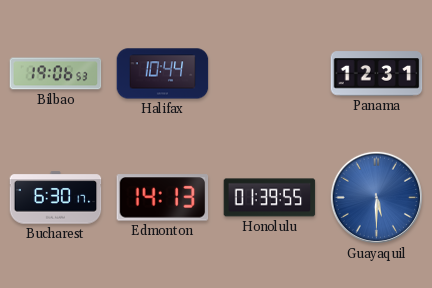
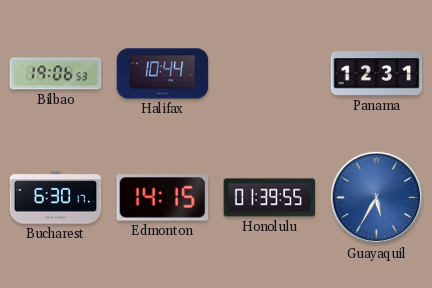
Edmonton: 14:13 -> 14:15
Guayaquil: 5:30 -> 5:35
